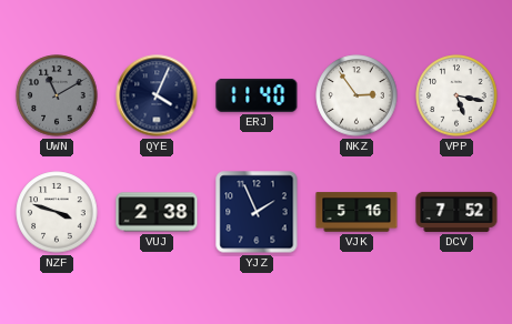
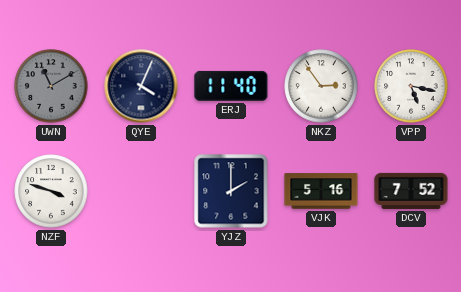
VUJ: 2:38 -> none
YJZ: 1:56 -> 2:00
